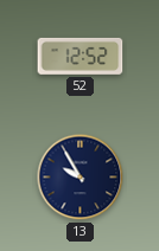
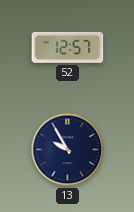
52: 12:52 -> 12:57
